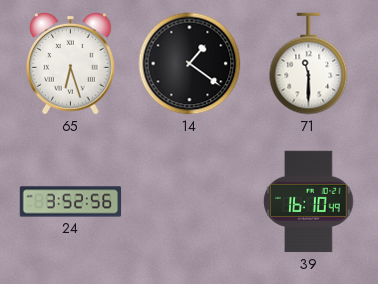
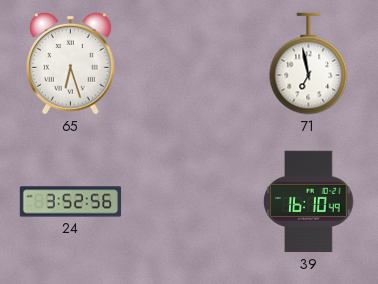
14: 1:21 -> none
71: 11:30 -> 6:58
